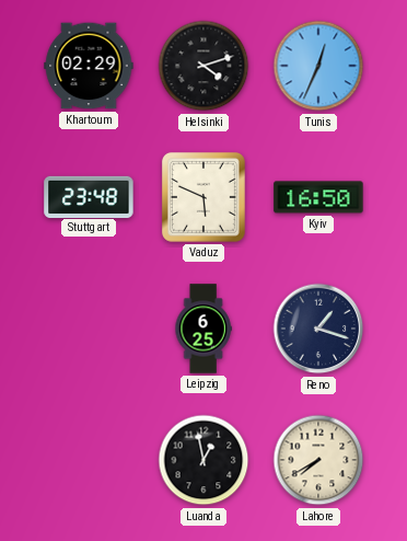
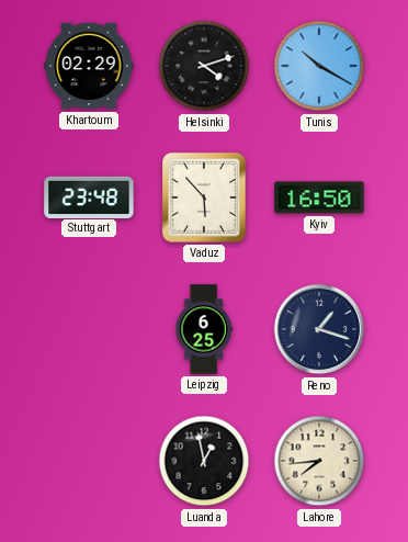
Tunis: 12:34 -> 10:20
Vaduz: 5:49 -> 5:53
Lahore: 7:40 -> 7:44
